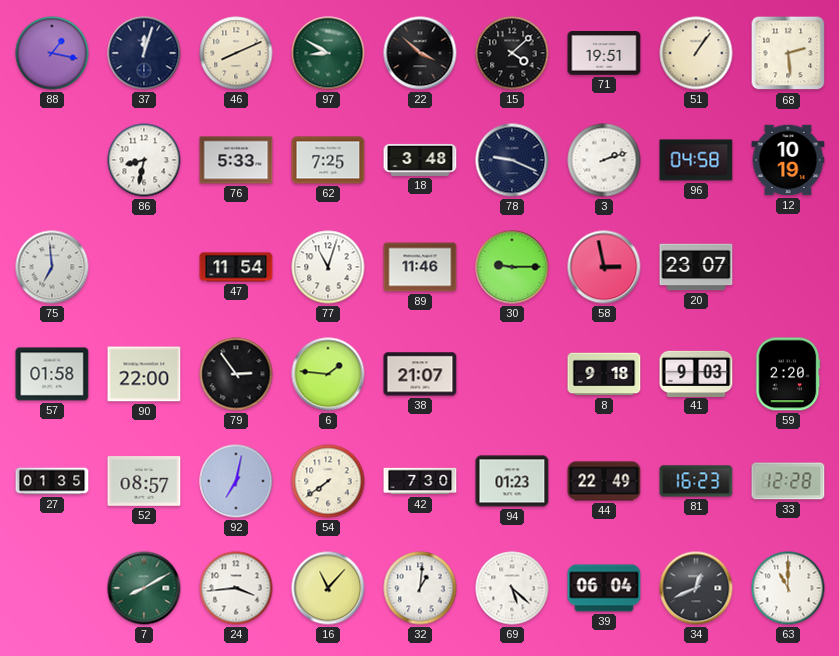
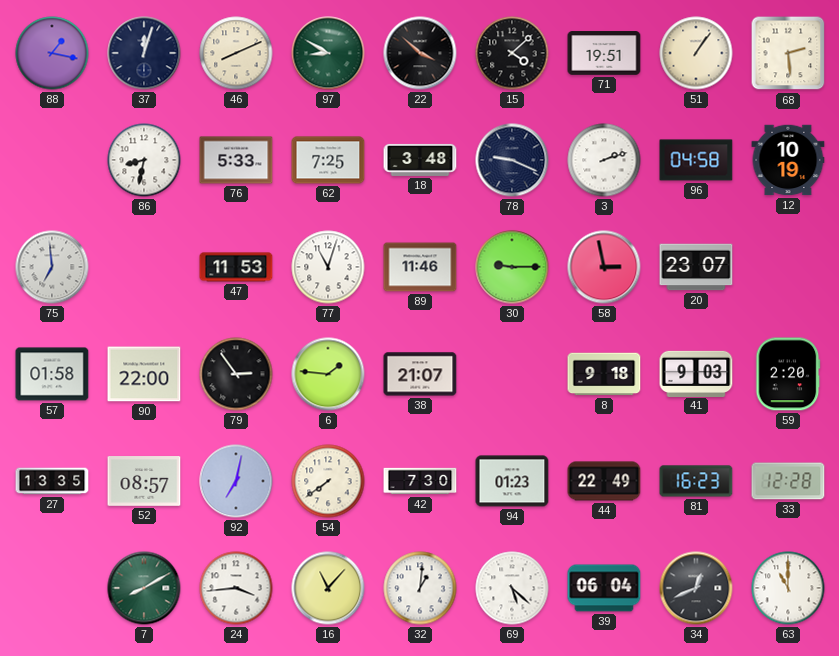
47: 11:54 -> 11:53
27: 01:35 -> 13:35
